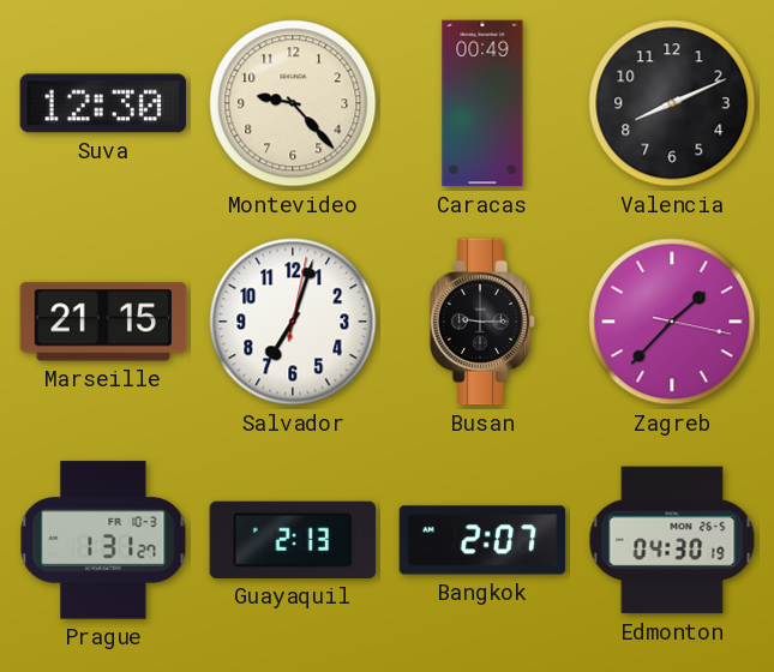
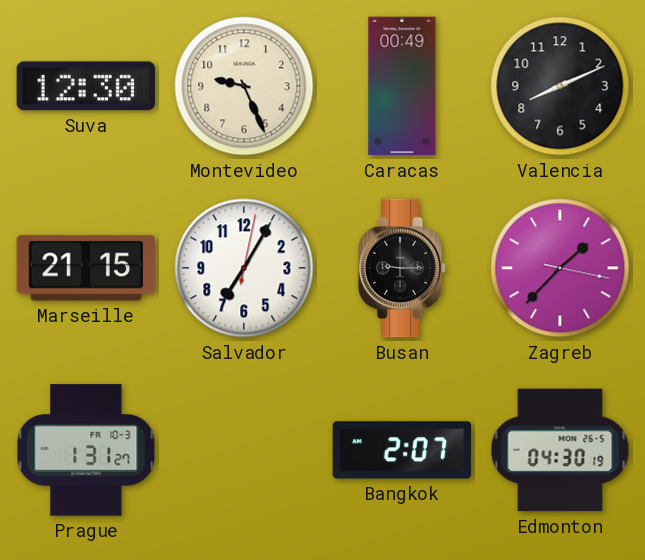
Montevideo: 9:23 -> 9:26
Salvador: 7:03 -> 7:05
Guayaquil: 2:13 -> none
